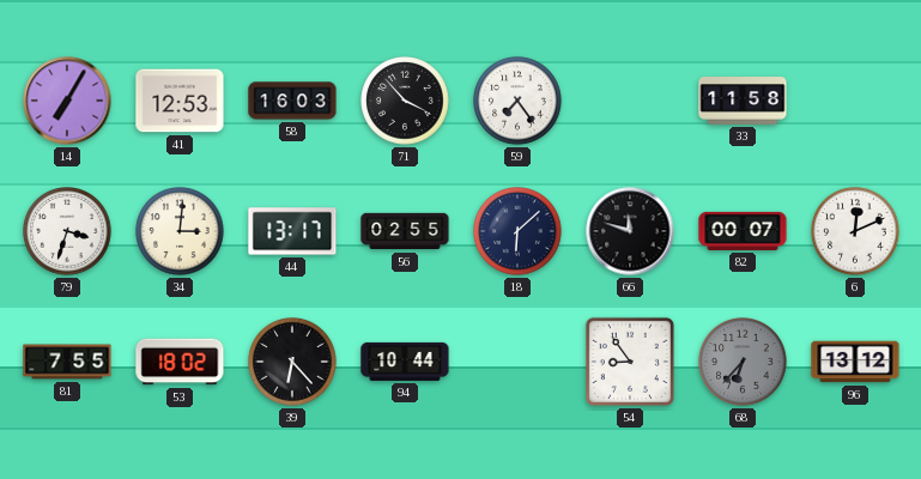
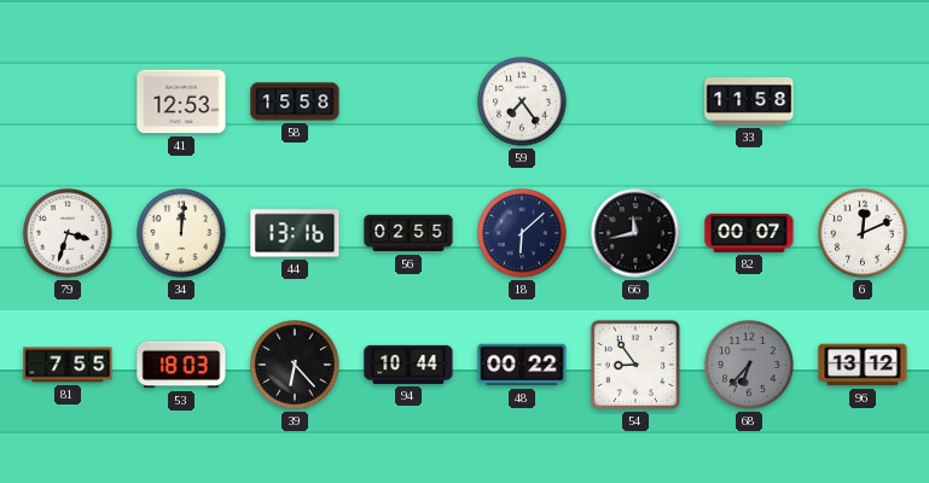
14: 7:05 -> none
58: 16:03 -> 15:58
71: 3:53 -> none
34: 3:01 -> 12:01
44: 13:17 -> 13:16
66: 11:48 -> 11:43
53: 18:02 -> 18:03
48: none -> 00:22
